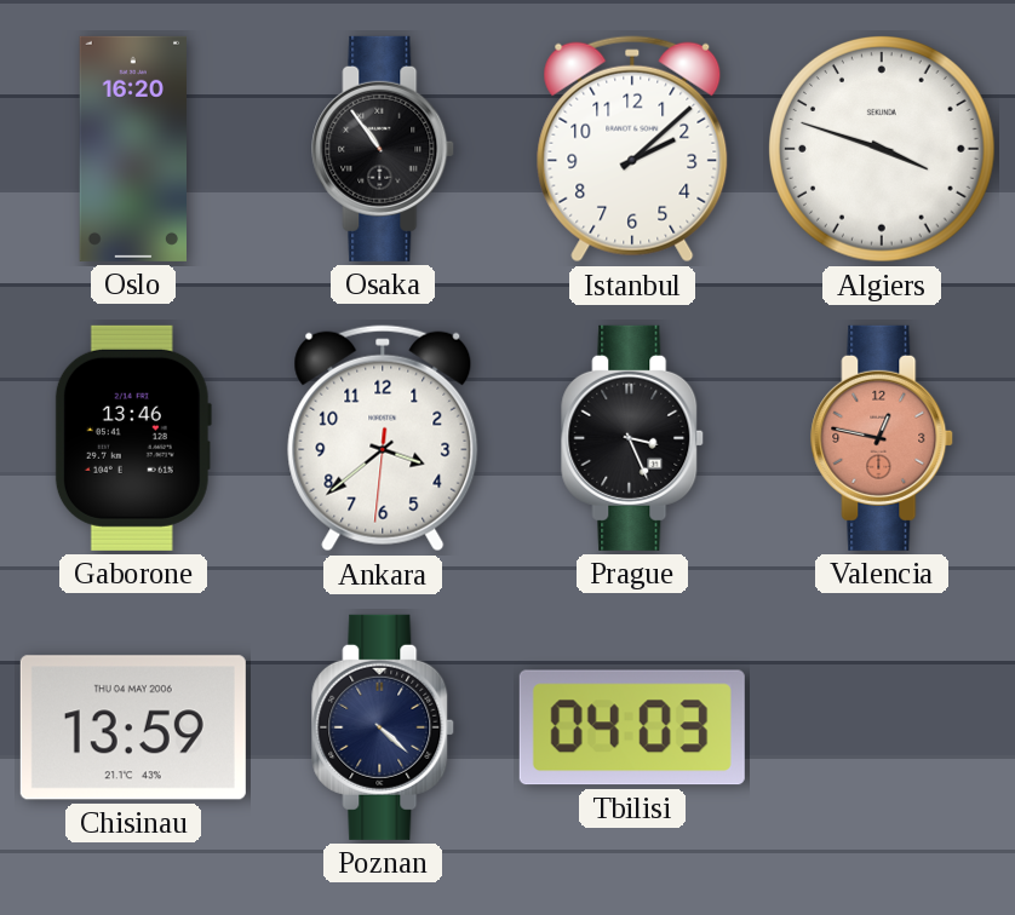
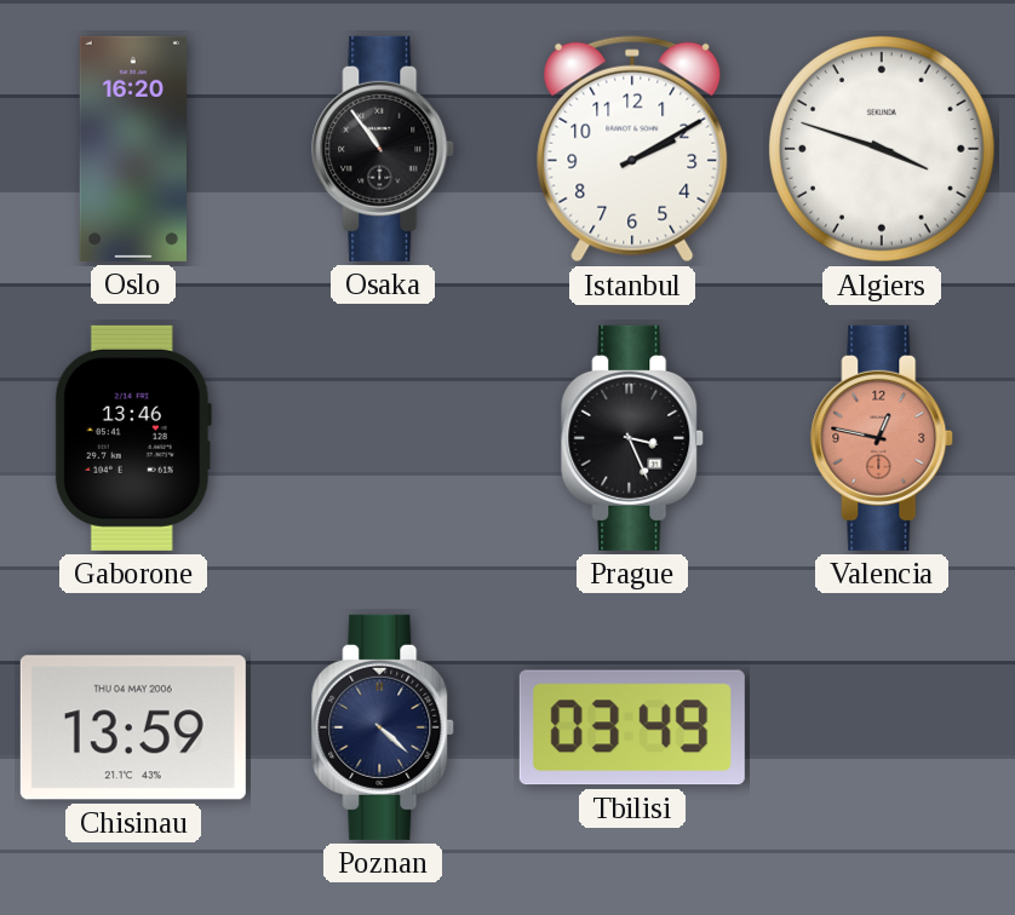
Istanbul: 2:08 -> 2:10
Ankara: 3:38 -> none
Tbilisi: 04:03 -> 03:49
